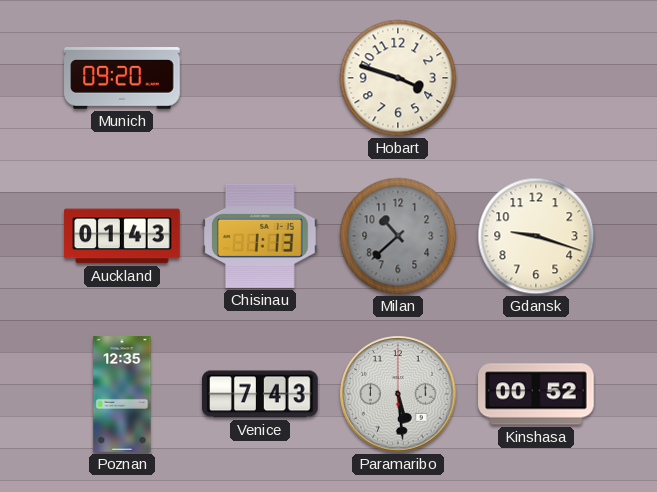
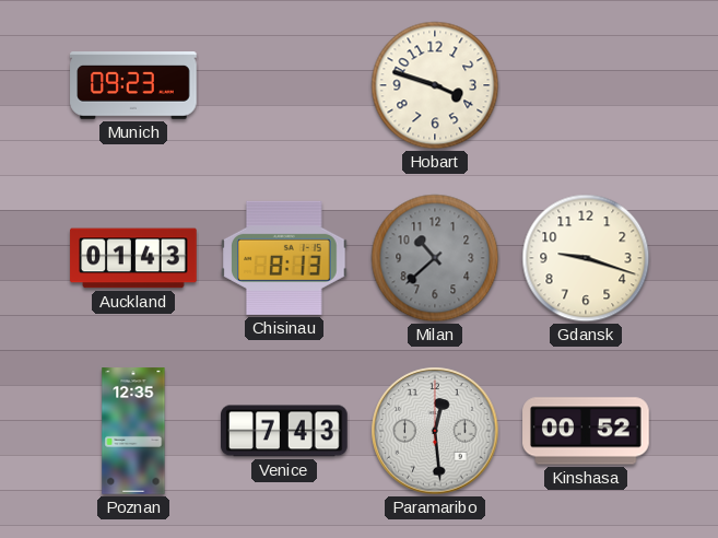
Munich: 09:20 -> 09:23
Chisinau: 1:13 -> 8:13
Paramaribo: 5:29 -> 12:29
